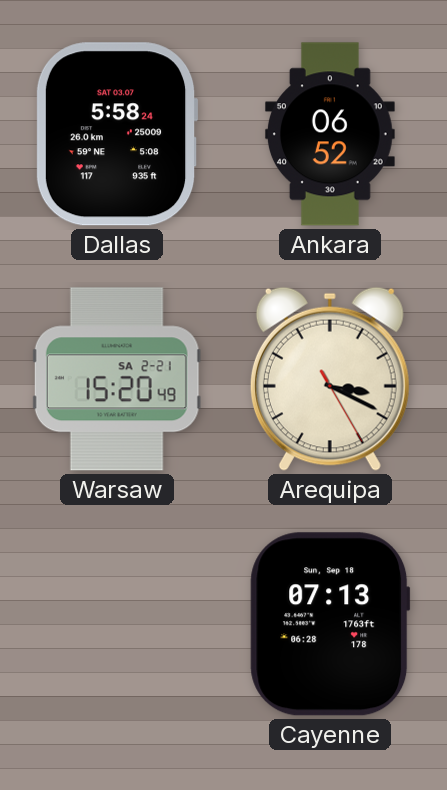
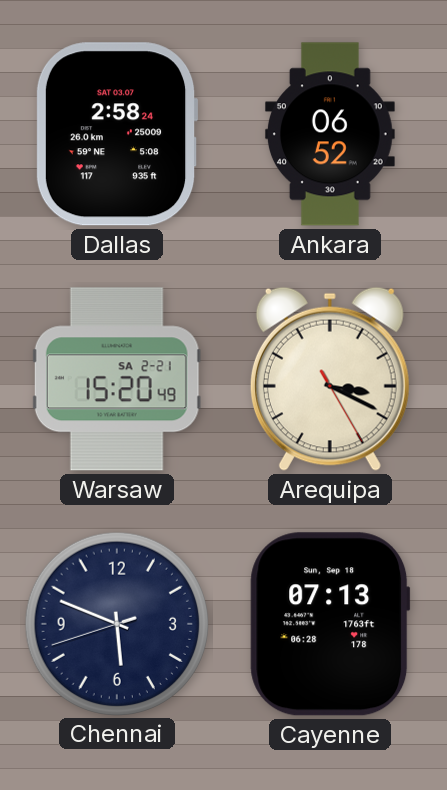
Dallas: 5:58 -> 2:58
Chennai: none -> 5:48
